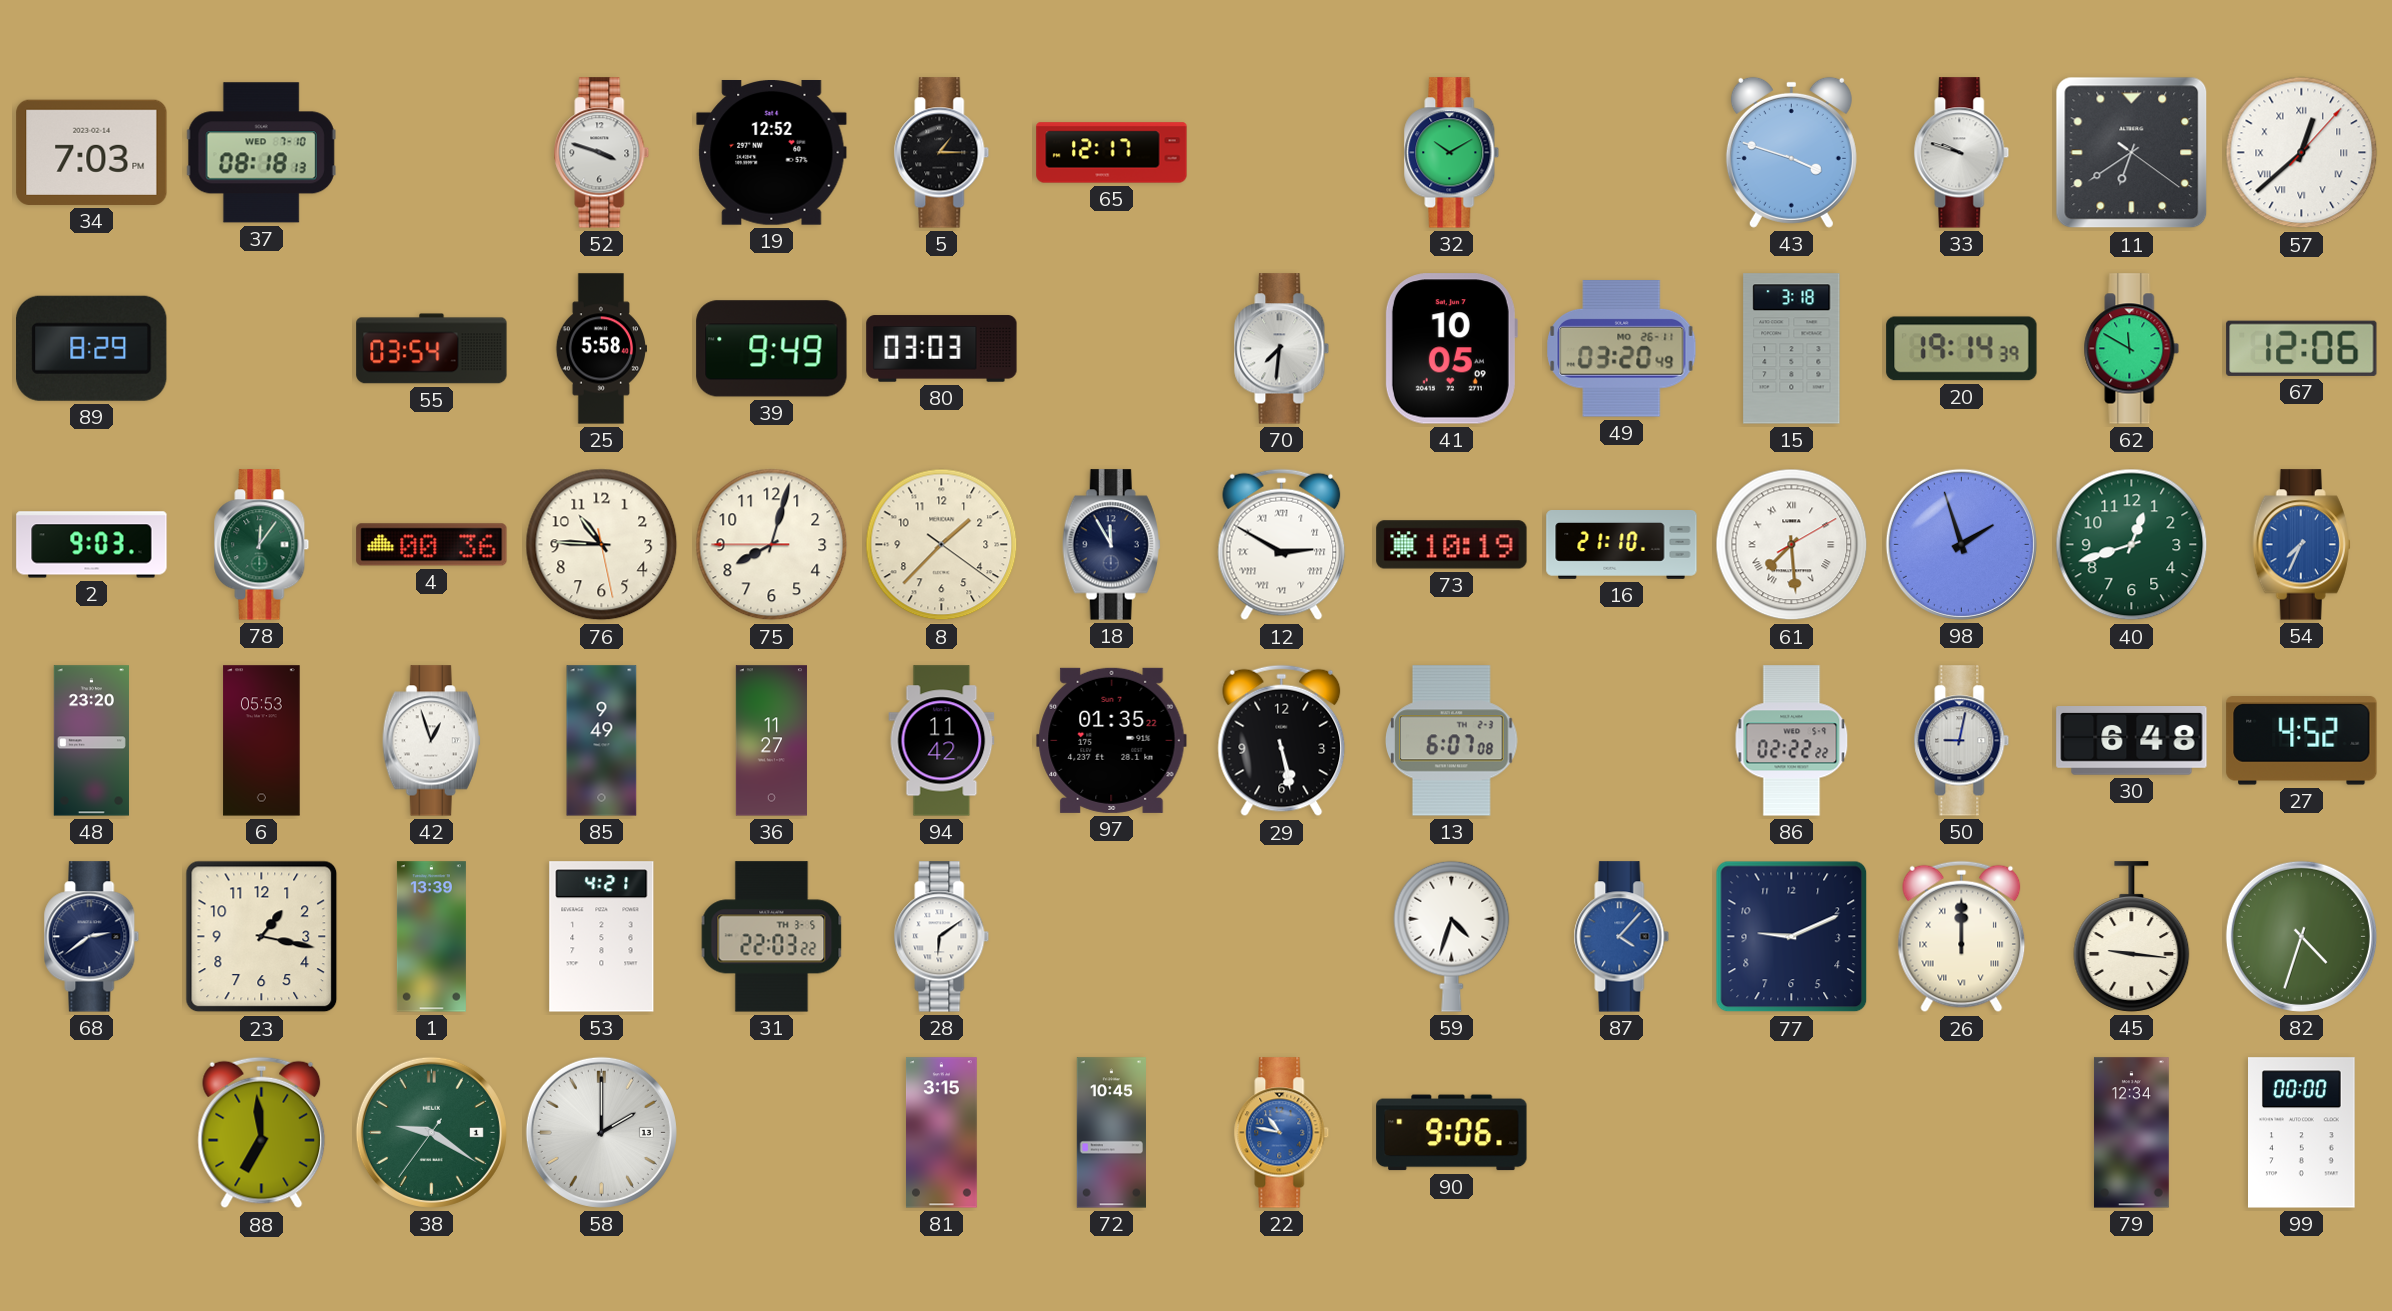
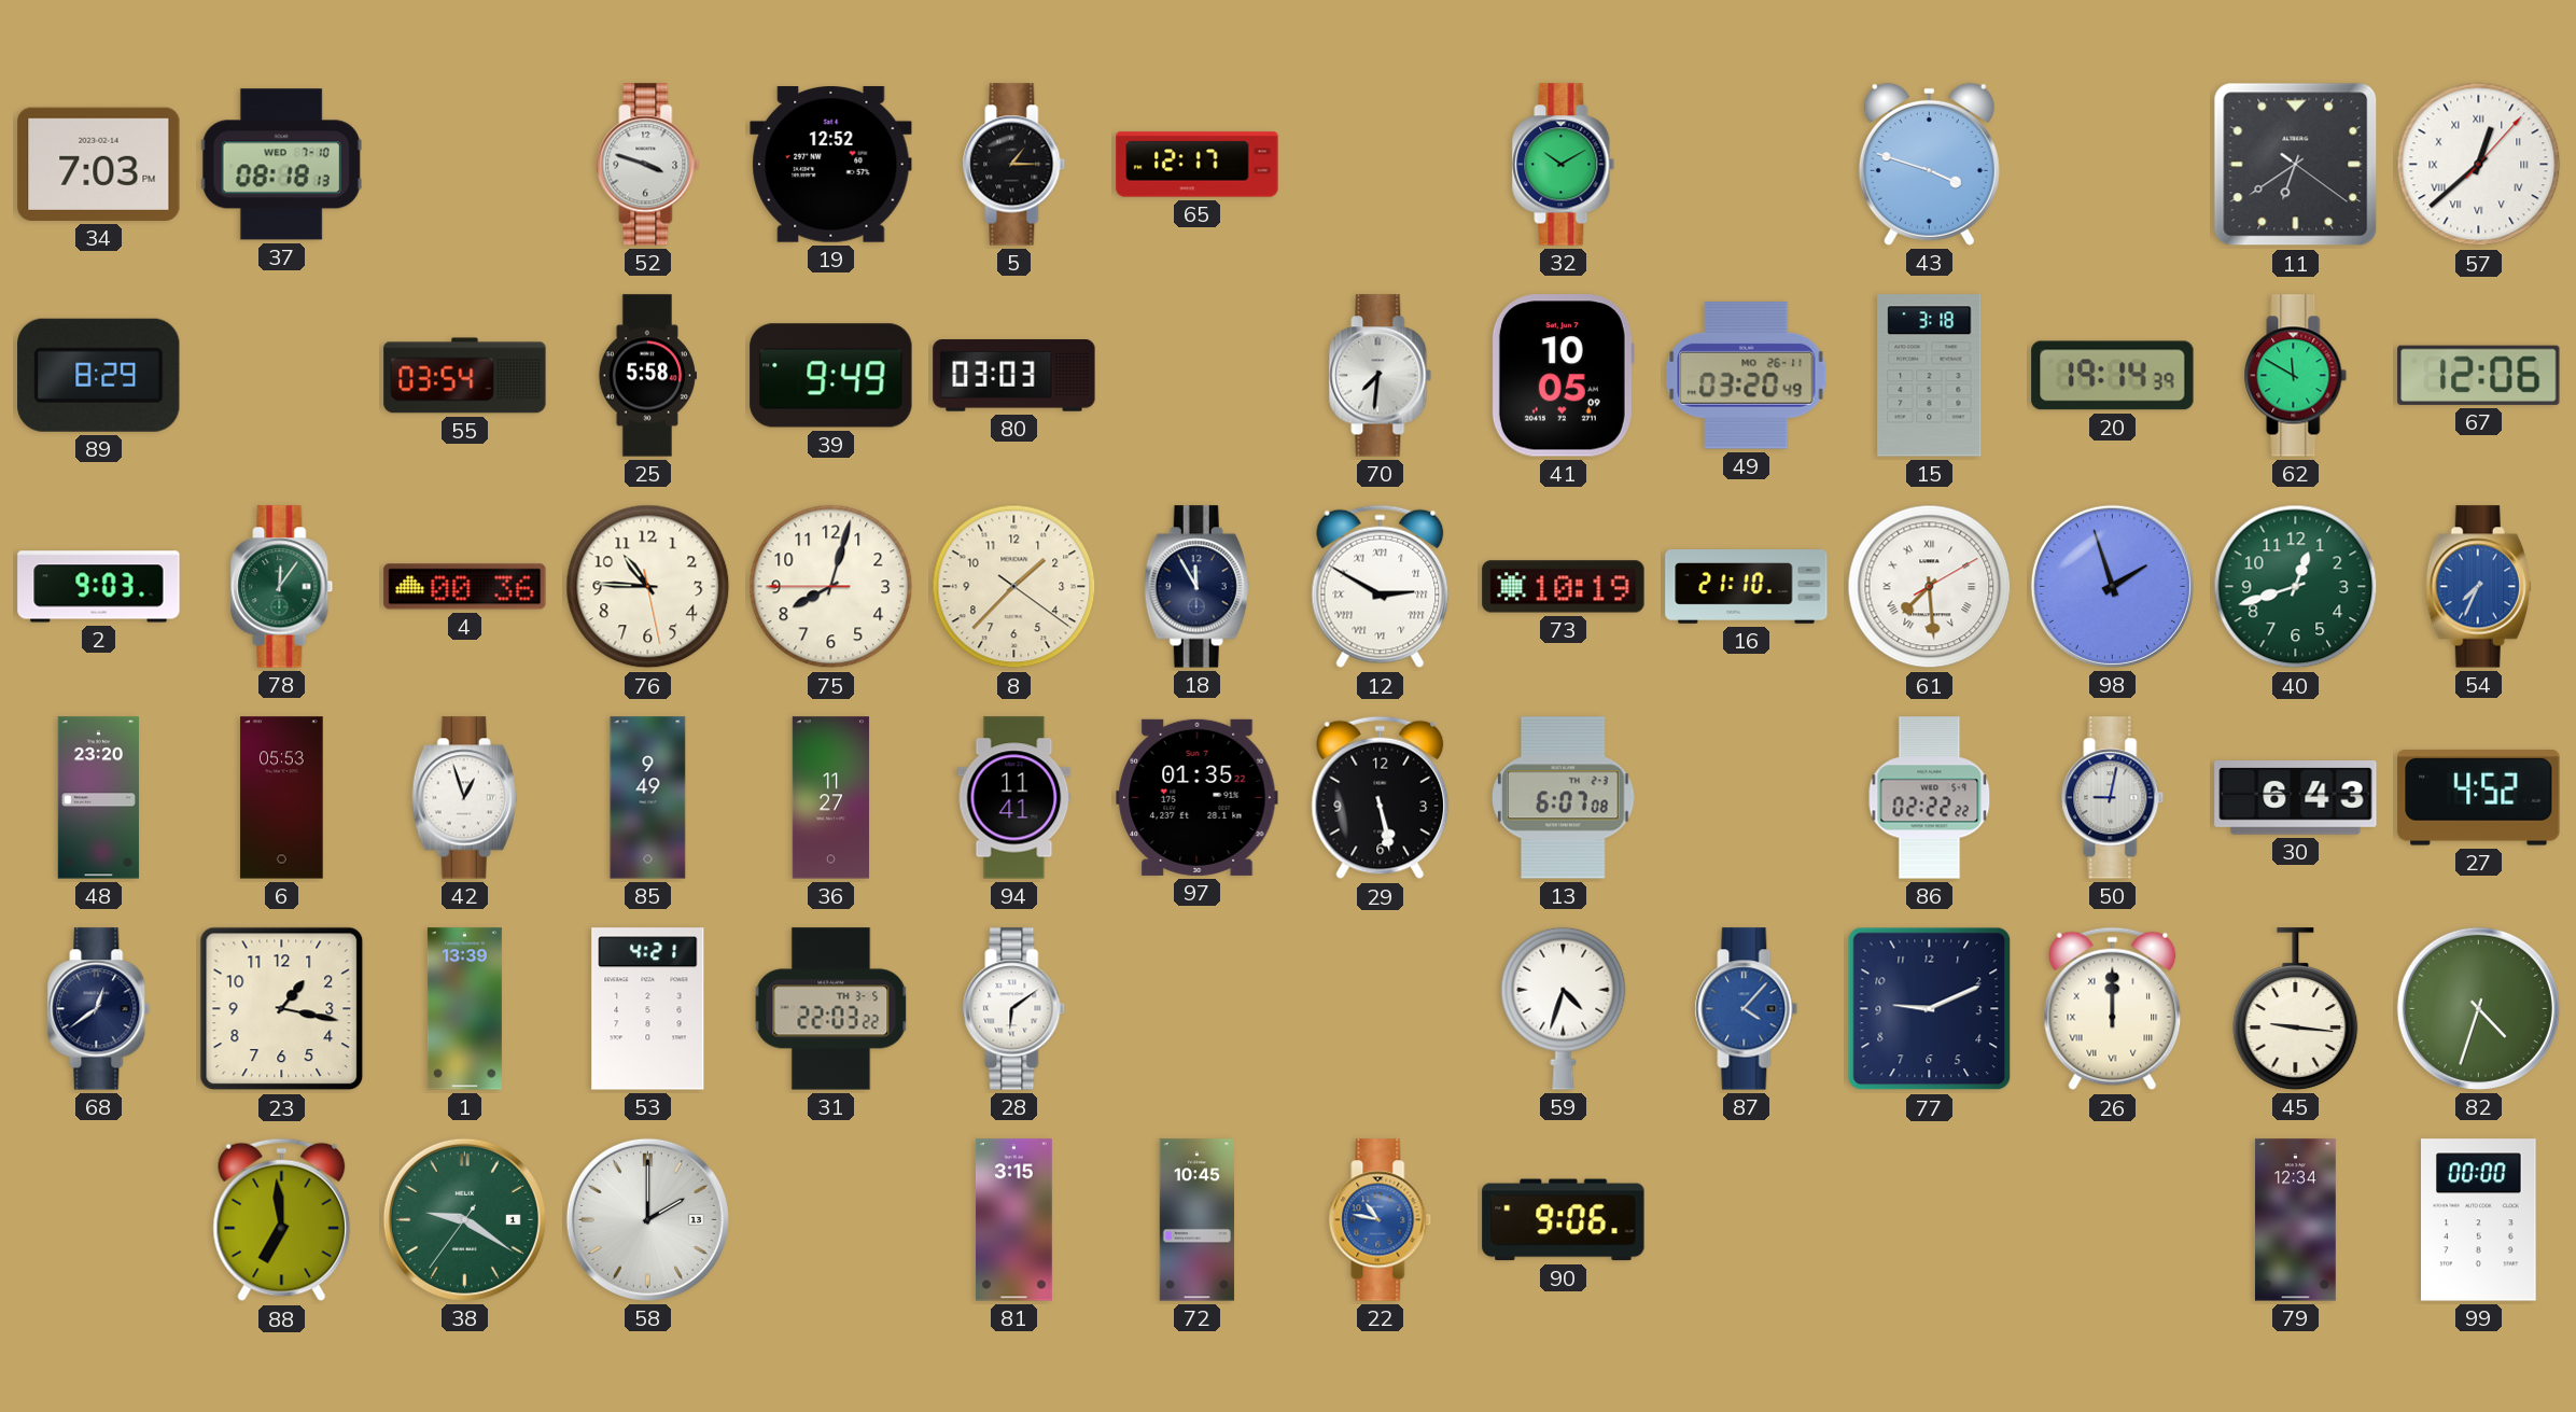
33: 9:48 -> none
94: 11:42 -> 11:41
30: 6:48 -> 6:43
68: 2:39 -> 12:39
